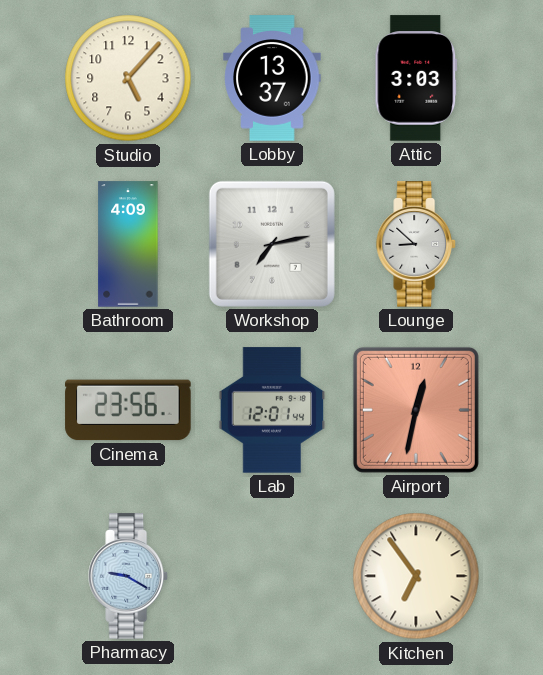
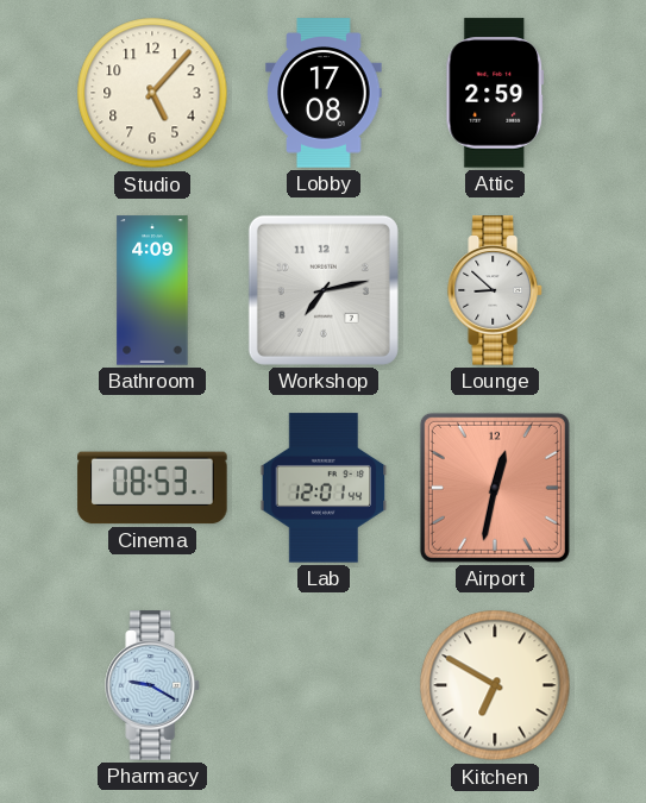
Lobby: 13:37 -> 17:08
Attic: 3:03 -> 2:59
Cinema: 23:56 -> 08:53
Kitchen: 6:54 -> 6:50
